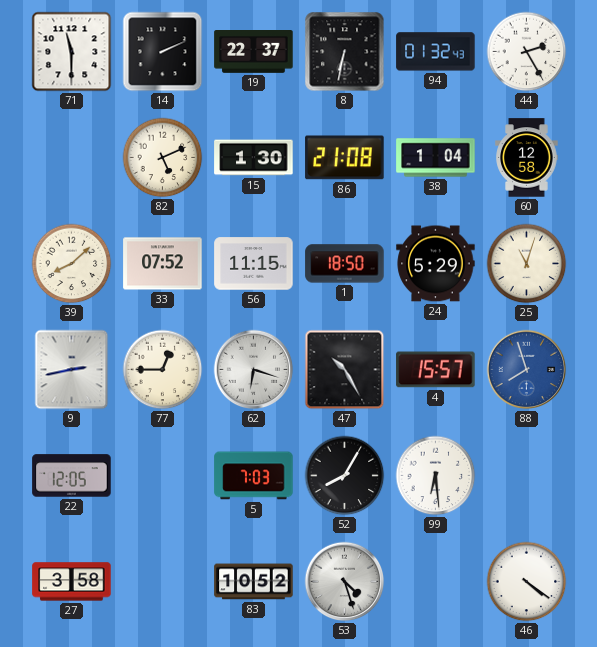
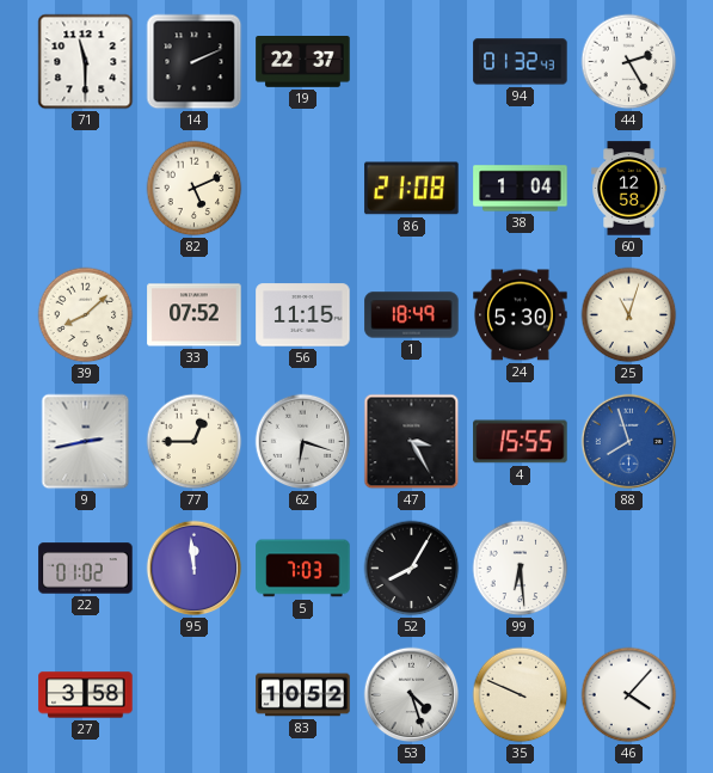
8: 6:32 -> none
15: 1:30 -> none
1: 18:50 -> 18:49
24: 5:29 -> 5:30
47: 10:25 -> 3:25
4: 15:57 -> 15:55
22: 12:05 -> 01:02
95: none -> 11:59
35: none -> 9:49
46: 4:21 -> 4:07
